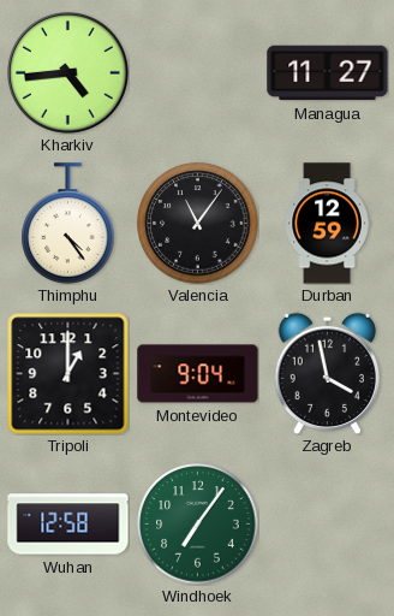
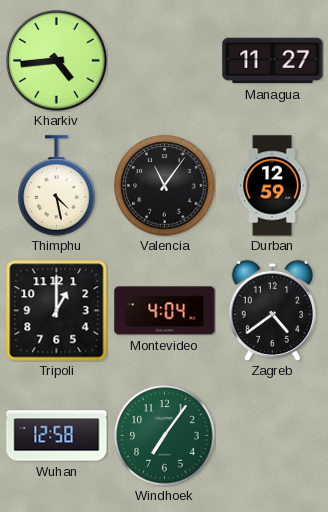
Thimphu: 4:24 -> 4:28
Montevideo: 9:04 -> 4:04
Zagreb: 3:58 -> 4:39
